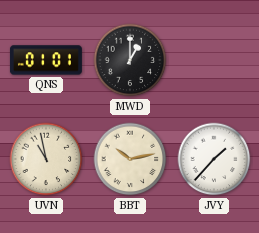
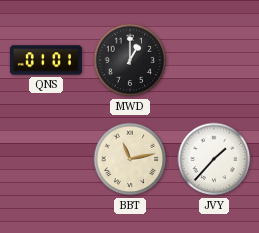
UVN: 10:58 -> none
BBT: 10:13 -> 11:13
